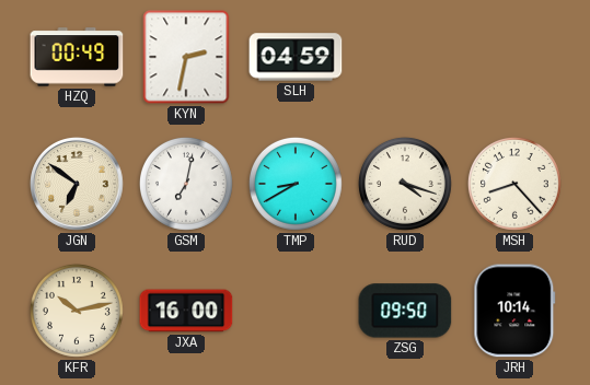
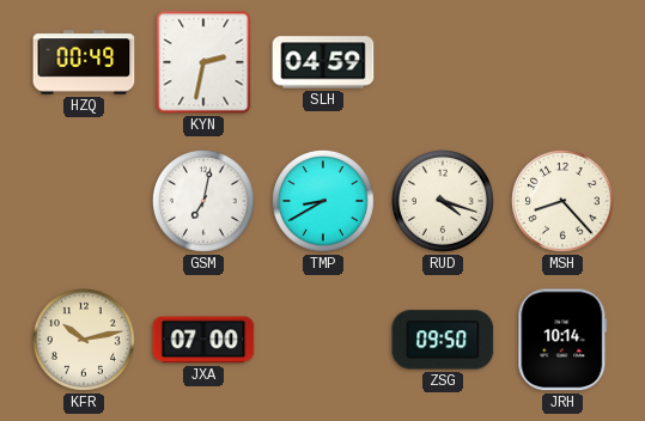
JGN: 6:51 -> none
JXA: 16:00 -> 07:00
